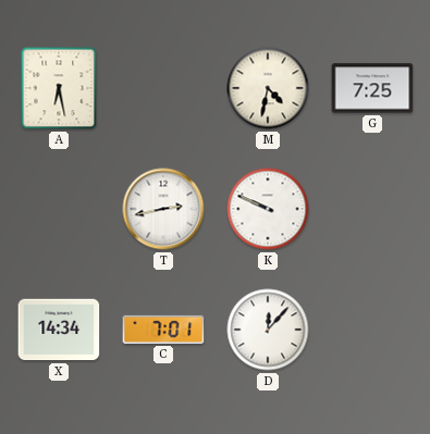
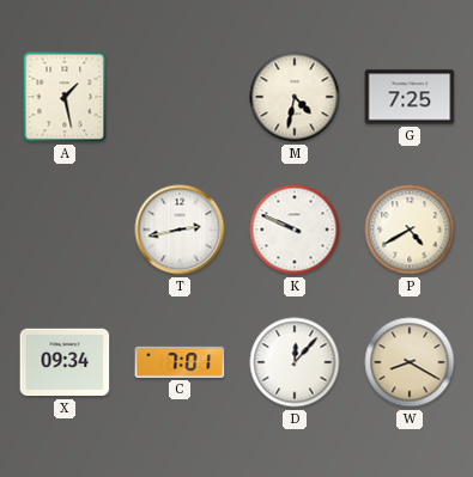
A: 6:28 -> 1:28
P: none -> 4:40
X: 14:34 -> 09:34
W: none -> 8:20
